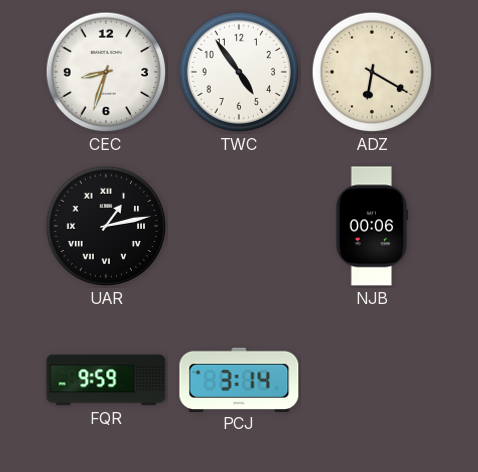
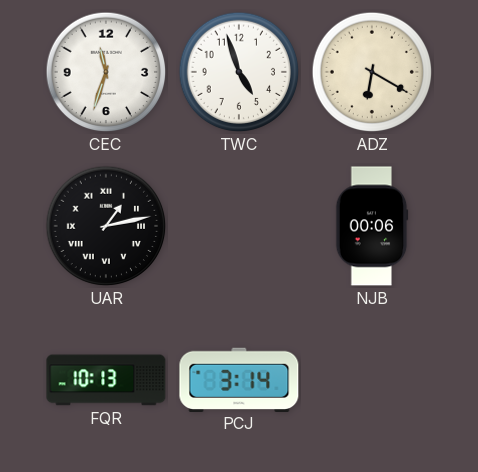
CEC: 8:33 -> 11:33
TWC: 4:54 -> 4:57
FQR: 9:59 -> 10:13
